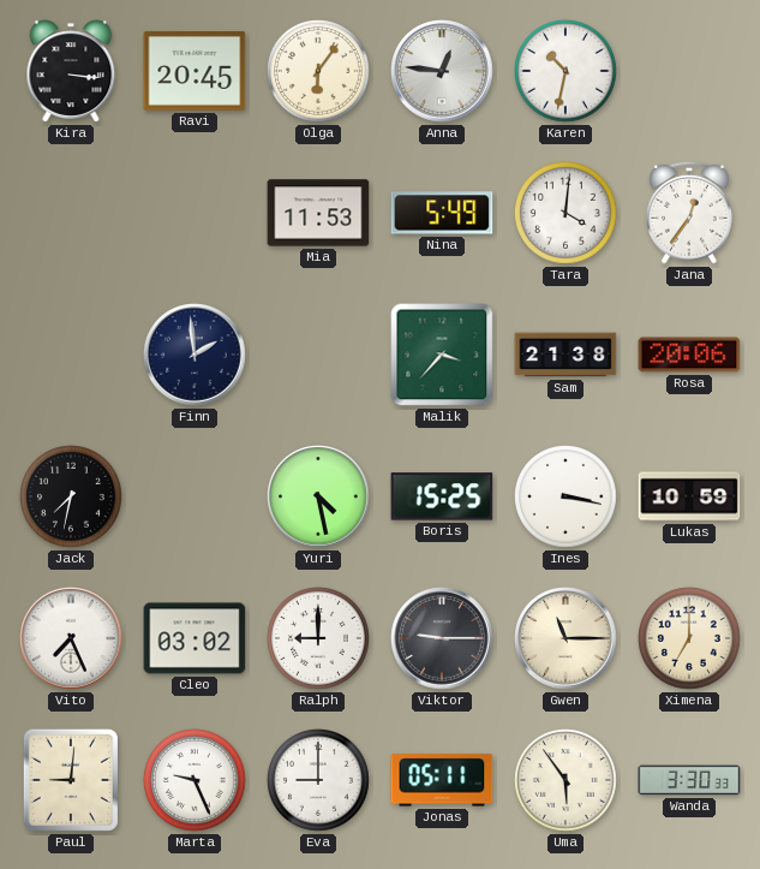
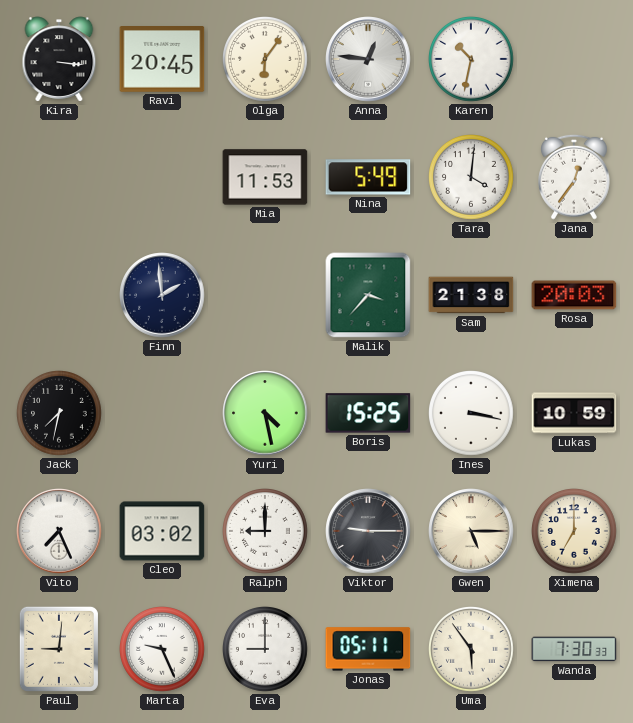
Rosa: 20:06 -> 20:03
Gwen: 11:15 -> 5:15
Wanda: 3:30 -> 7:30
